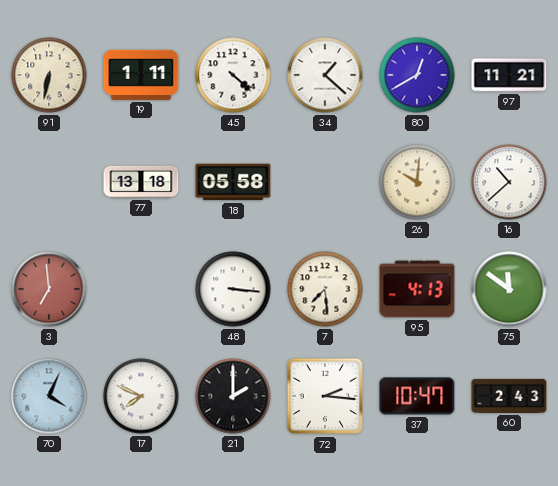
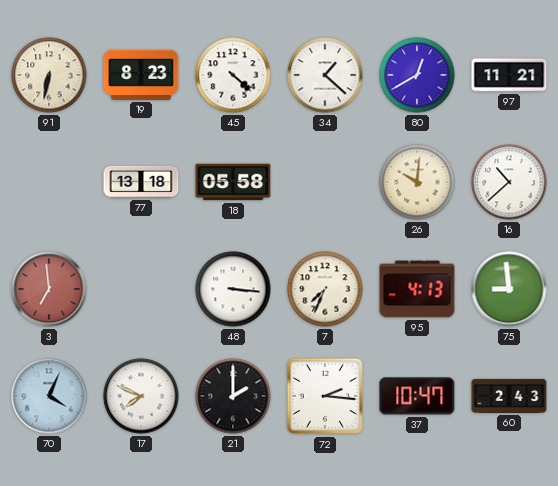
19: 1:11 -> 8:23
7: 7:29 -> 7:34
75: 11:51 -> 8:59
